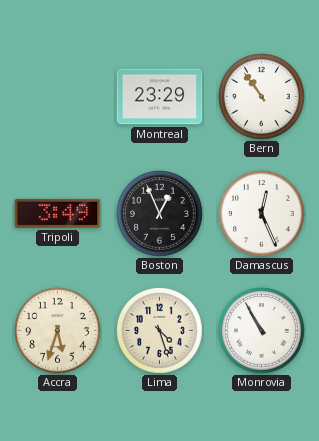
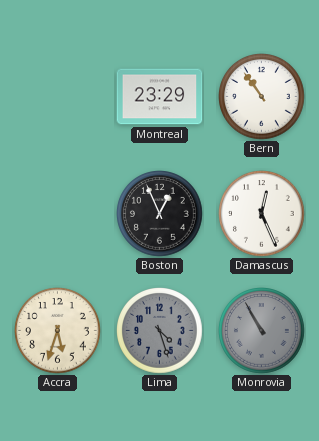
Tripoli: 3:49 -> none
Lima dial: cream -> grey
Monrovia dial: white -> grey
